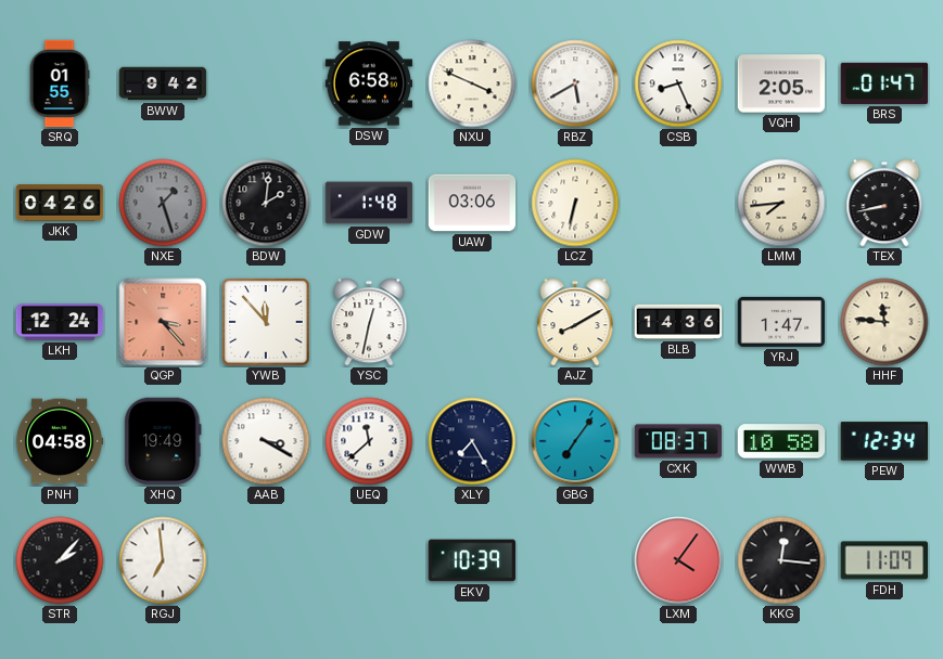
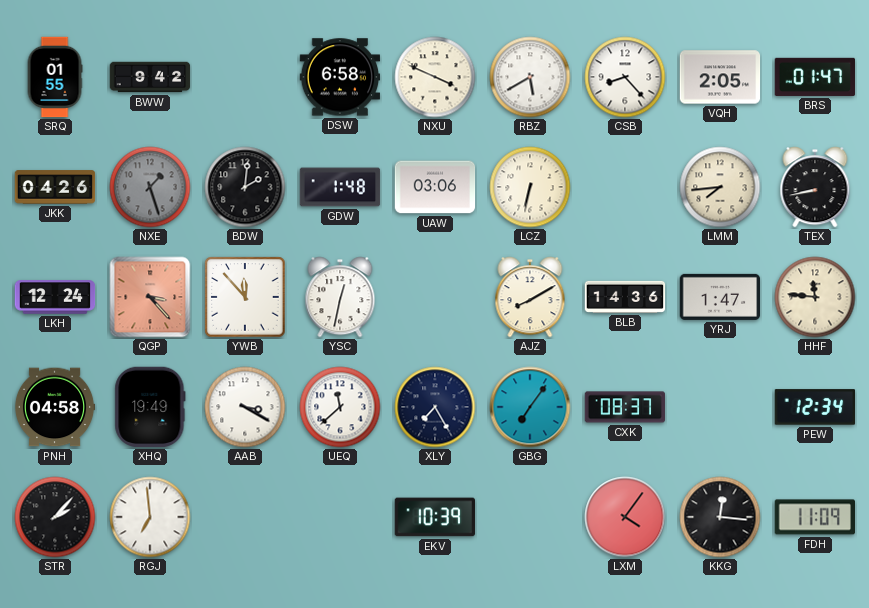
CSB: 8:26 -> 8:23
WWB: 10:58 -> none
